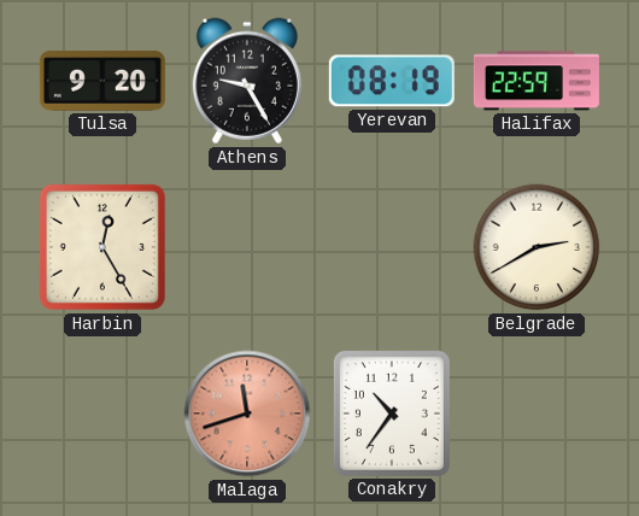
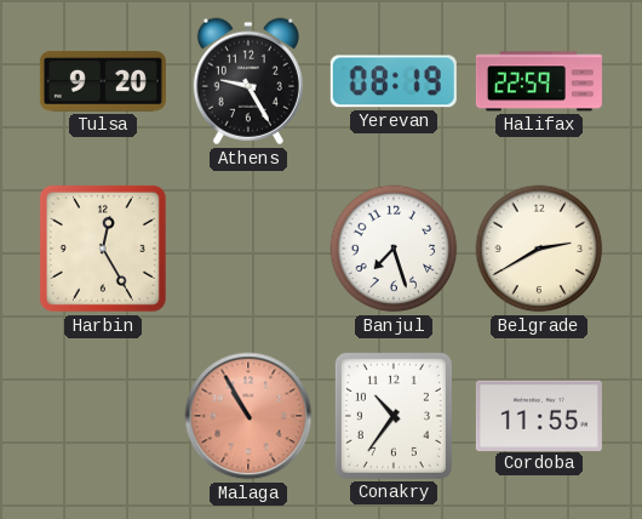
Banjul: none -> 7:27
Malaga: 11:42 -> 10:55
Cordoba: none -> 11:55
